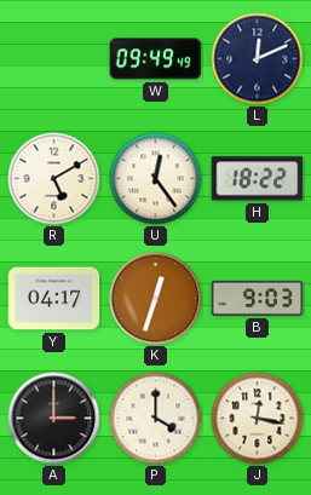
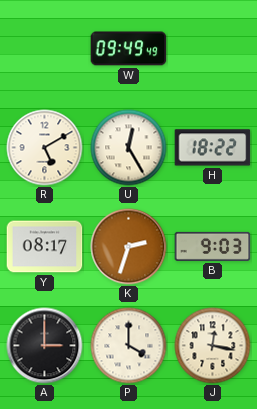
L: 12:11 -> none
U: 12:24 -> 12:25
Y: 04:17 -> 08:17
K: 12:33 -> 2:33
